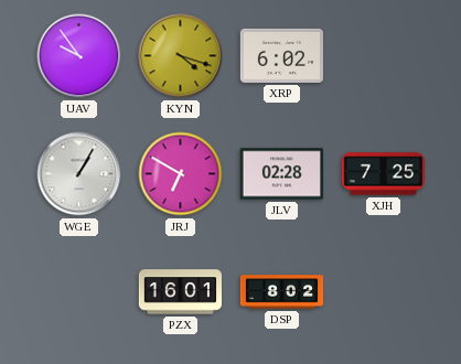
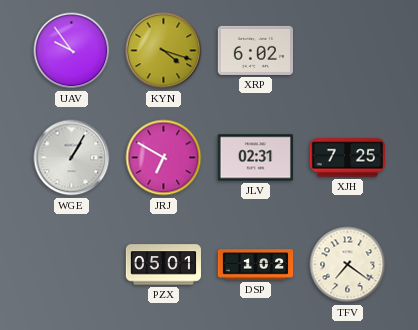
JLV: 02:28 -> 02:31
PZX: 16:01 -> 05:01
DSP: 8:02 -> 1:02
TFV: none -> 7:21
